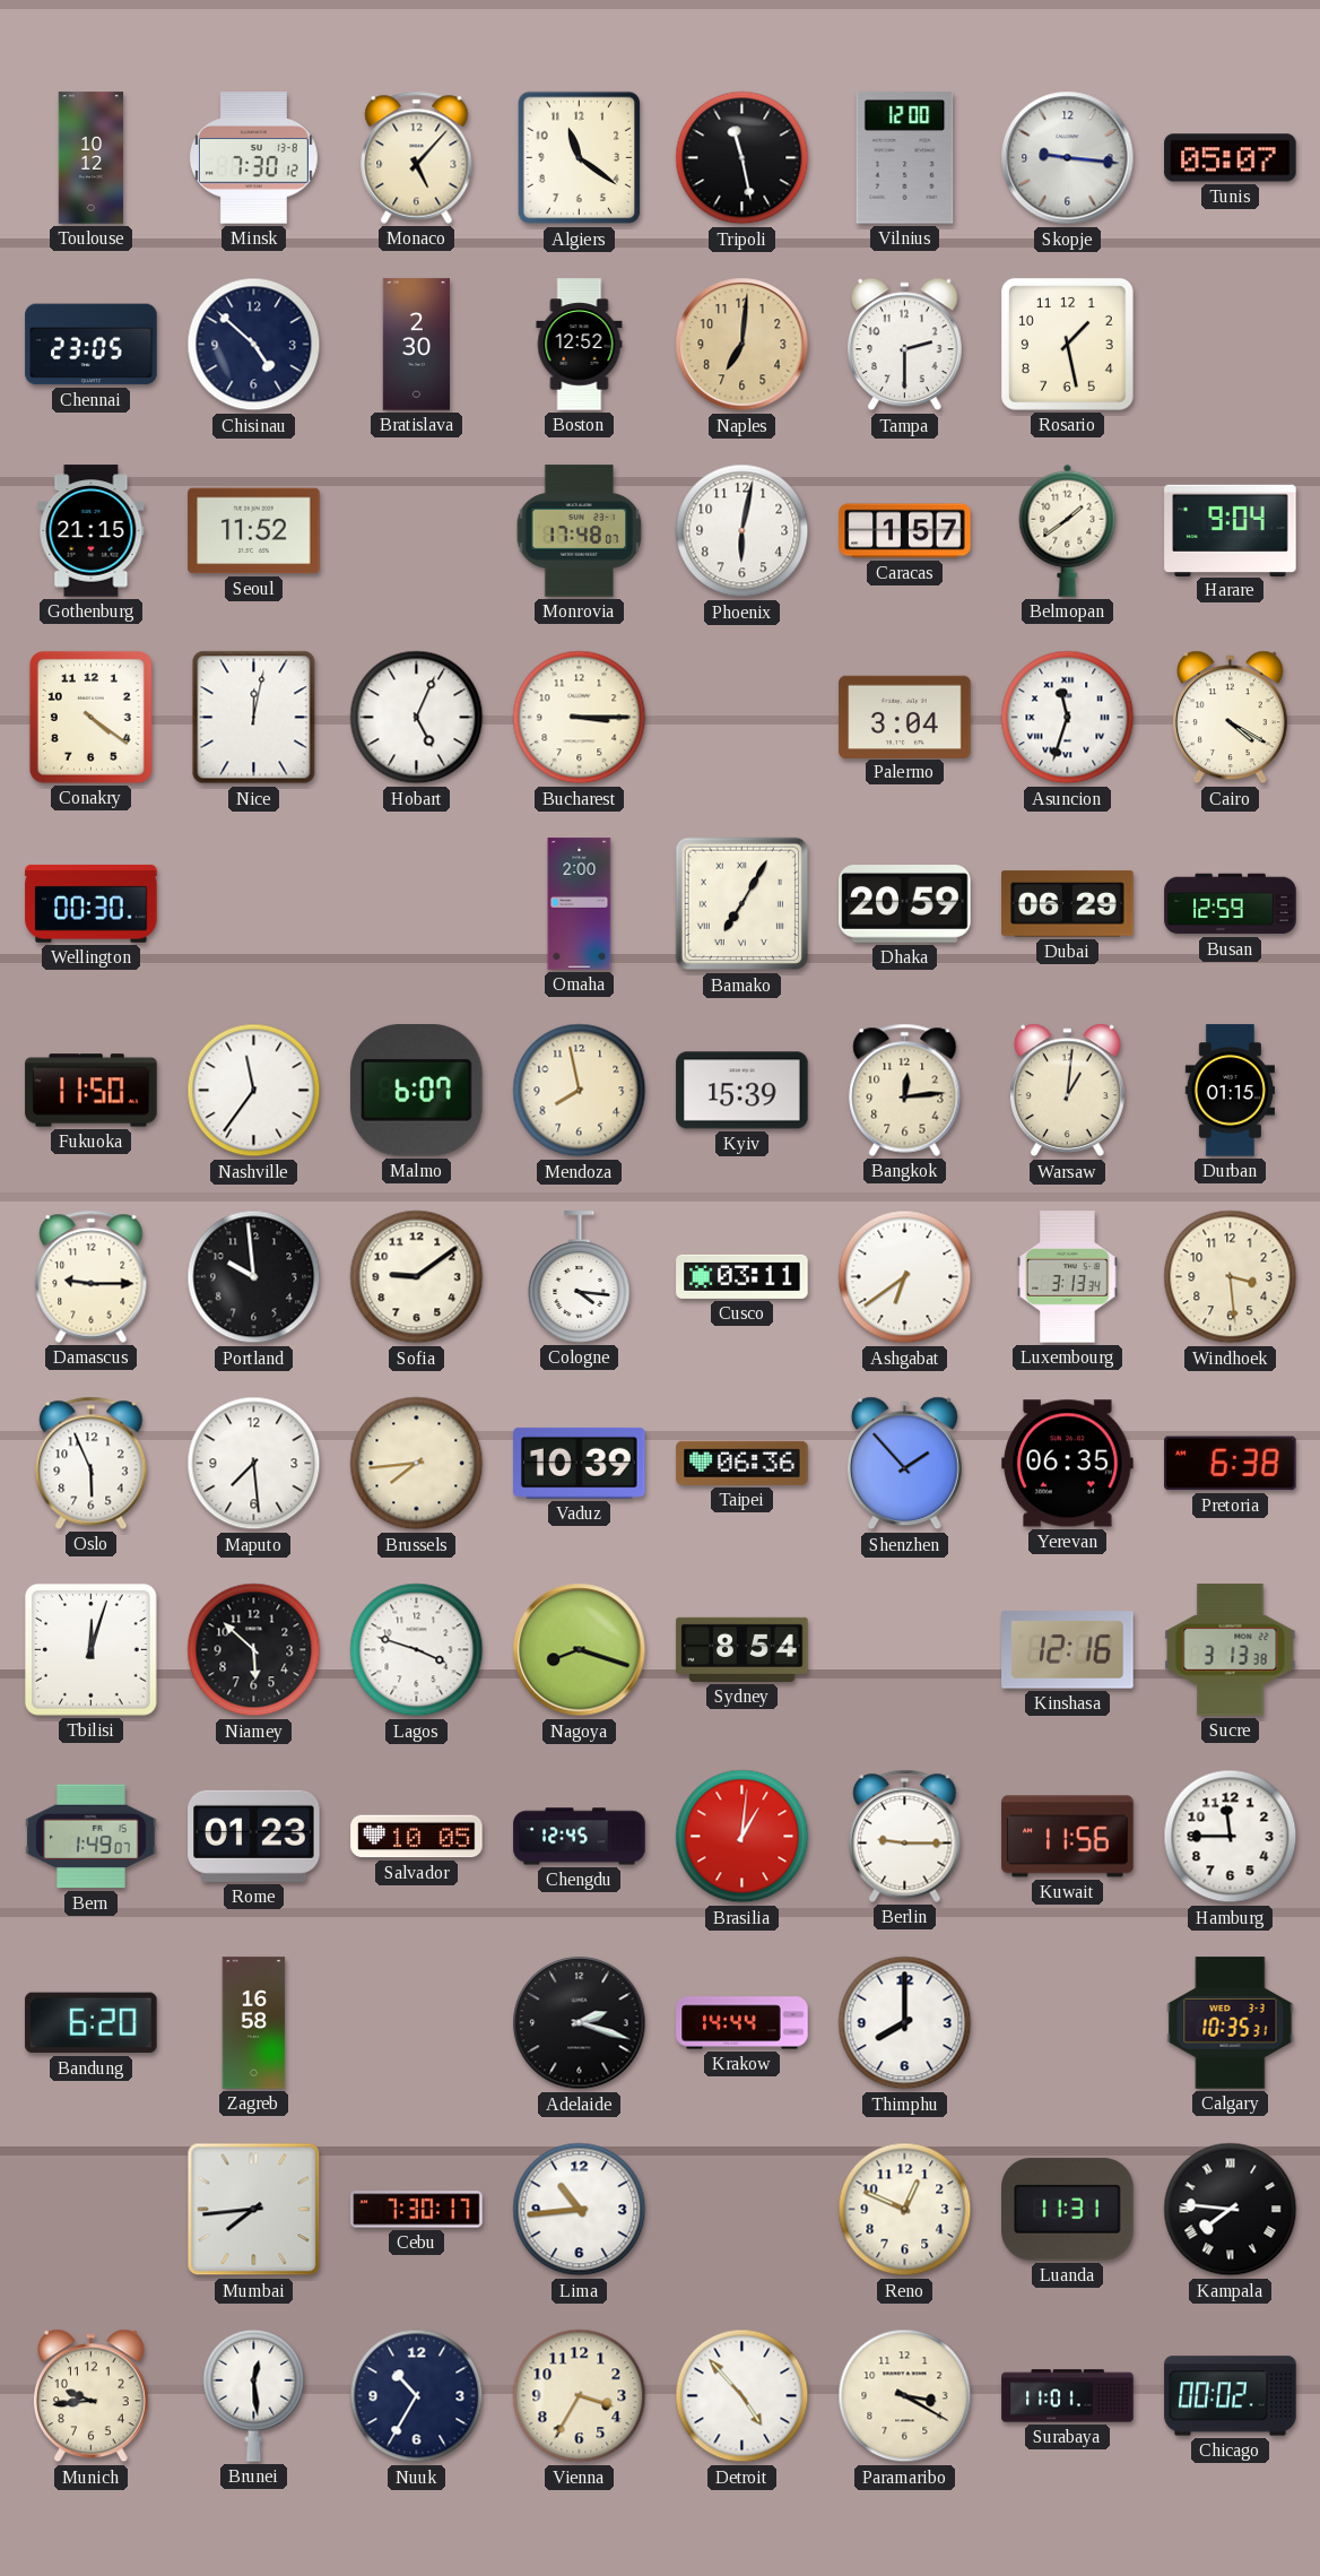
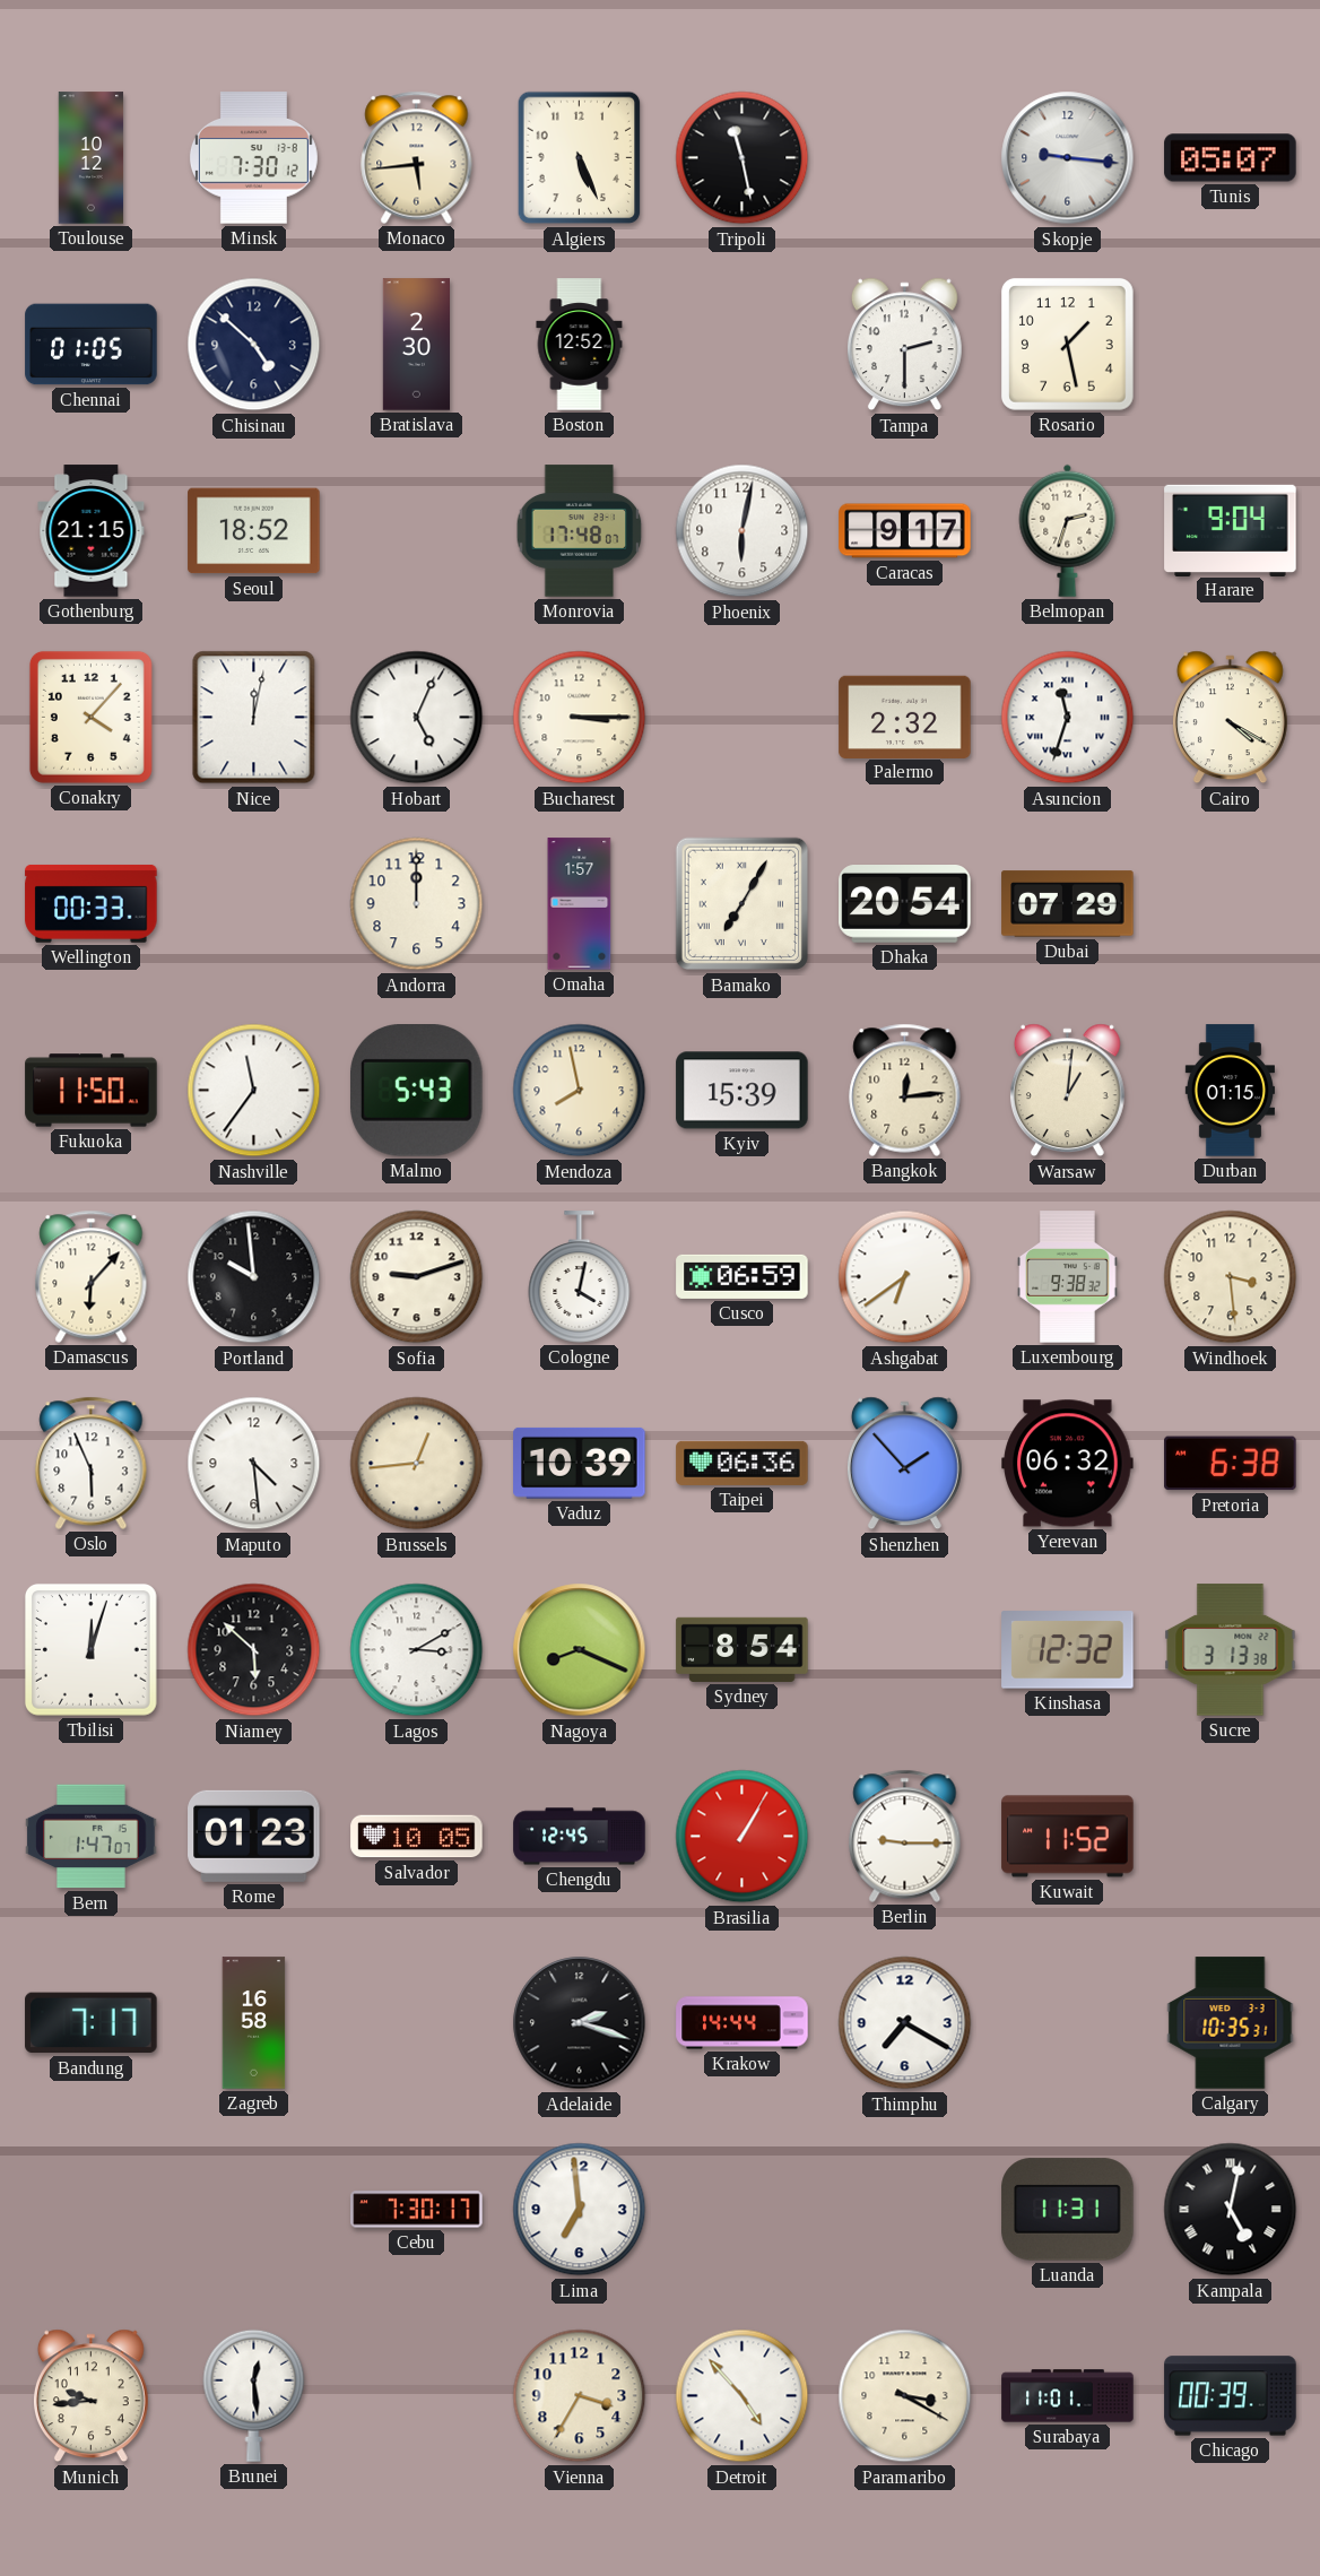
Monaco: 5:07 -> 5:44
Algiers: 11:21 -> 5:26
Vilnius: 12:00 -> none
Chennai: 23:05 -> 01:05
Naples: 7:01 -> none
Seoul: 11:52 -> 18:52
Caracas: 1:57 -> 9:17
Belmopan: 1:39 -> 2:33
Conakry: 4:21 -> 4:07
Palermo: 3:04 -> 2:32
Wellington: 00:30 -> 00:33
Andorra: none -> 12:00
Omaha: 2:00 -> 1:57
Dhaka: 20:59 -> 20:54
Dubai: 06:29 -> 07:29
Busan: 12:59 -> none
Malmo: 6:07 -> 5:43
Damascus: 9:15 -> 6:07
Sofia: 9:09 -> 9:12
Cologne: 4:16 -> 4:02
Cusco: 03:11 -> 06:59
Luxembourg: 3:13 -> 9:38
Maputo: 7:29 -> 4:29
Brussels: 7:44 -> 12:44
Yerevan: 06:35 -> 06:32
Lagos: 3:48 -> 3:10
Nagoya: 8:18 -> 8:19
Kinshasa: 12:16 -> 12:32
Bern: 1:49 -> 1:47
Brasilia: 1:01 -> 1:05
Kuwait: 11:56 -> 11:52
Hamburg: 11:45 -> none
Bandung: 6:20 -> 7:17
Thimphu: 8:00 -> 7:20
Mumbai: 7:44 -> none
Lima: 10:44 -> 6:59
Reno: 12:49 -> none
Kampala: 7:46 -> 5:02
Nuuk: 10:35 -> none
Chicago: 00:02 -> 00:39
